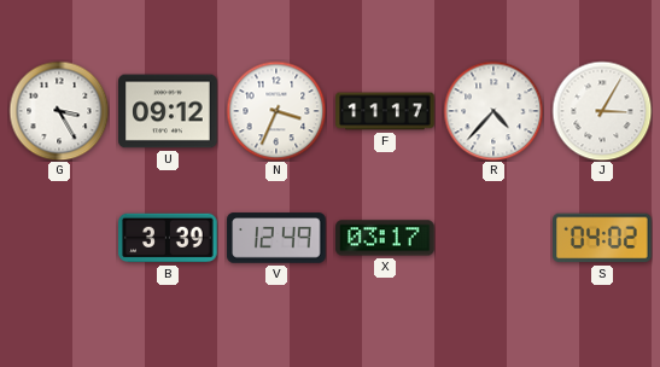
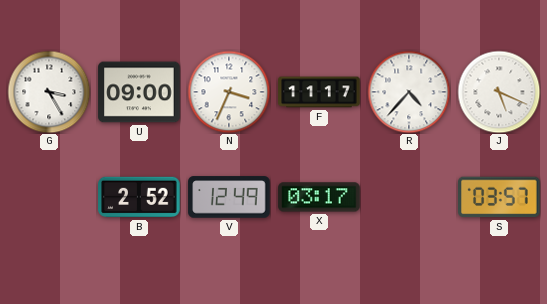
U: 09:12 -> 09:00
J: 3:05 -> 5:19
B: 3:39 -> 2:52
S: 04:02 -> 03:57
